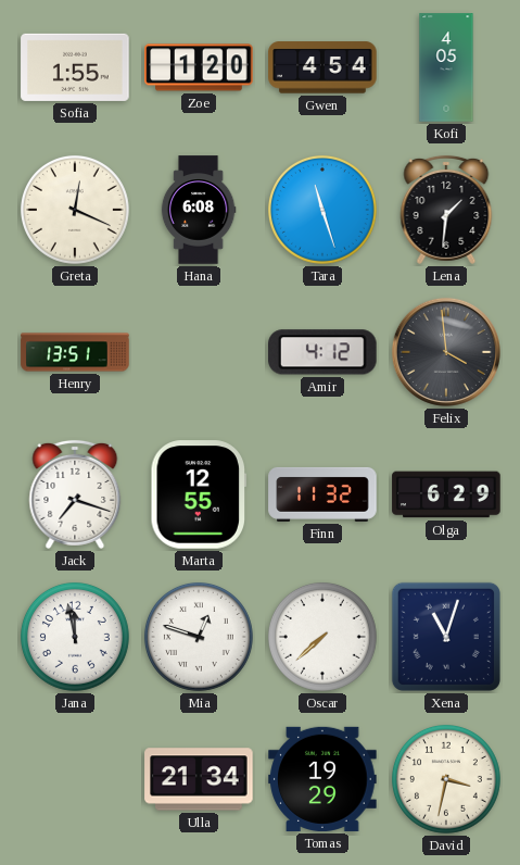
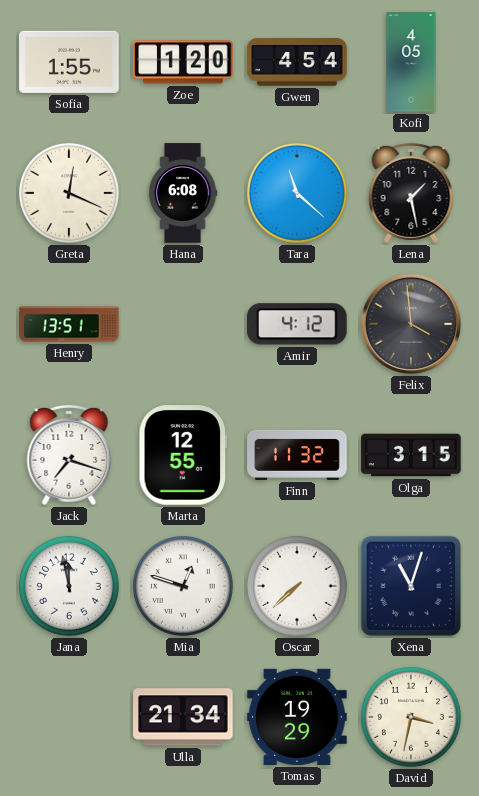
Tara: 11:27 -> 11:22
Lena: 1:31 -> 1:28
Olga: 6:29 -> 3:15
